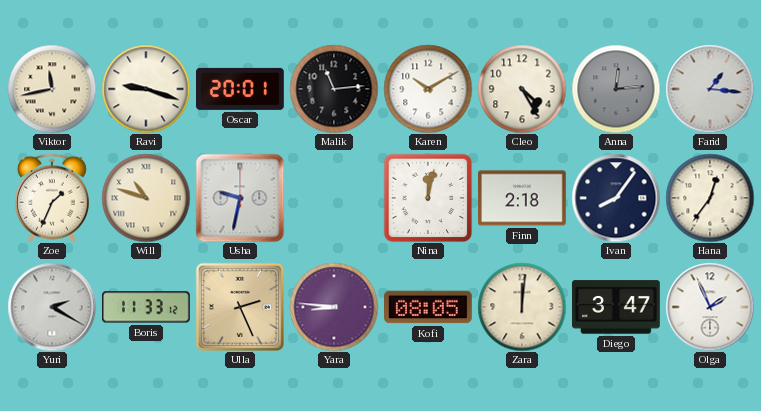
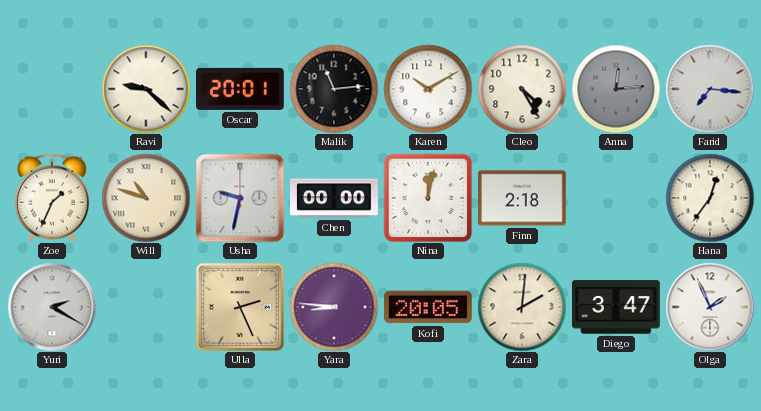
Viktor: 11:43 -> none
Ravi: 9:18 -> 9:22
Farid: 1:16 -> 7:16
Chen: none -> 00:00
Ivan: 8:06 -> none
Boris: 11:33 -> none
Kofi: 08:05 -> 20:05
Zara: 12:01 -> 2:01
